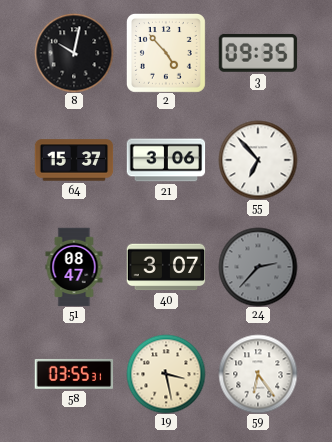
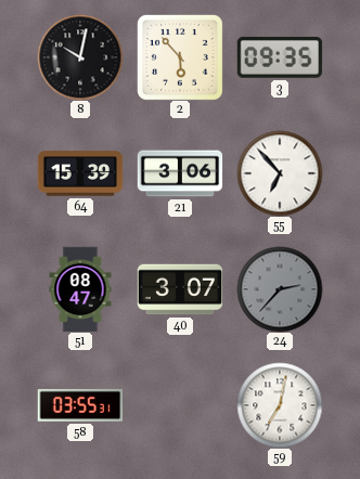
2: 4:53 -> 5:53
64: 15:37 -> 15:39
19: 3:28 -> none
59: 6:24 -> 7:02
